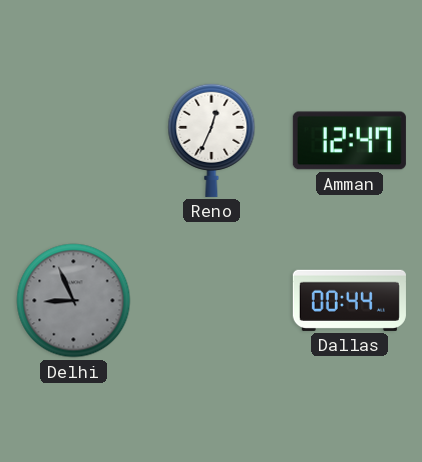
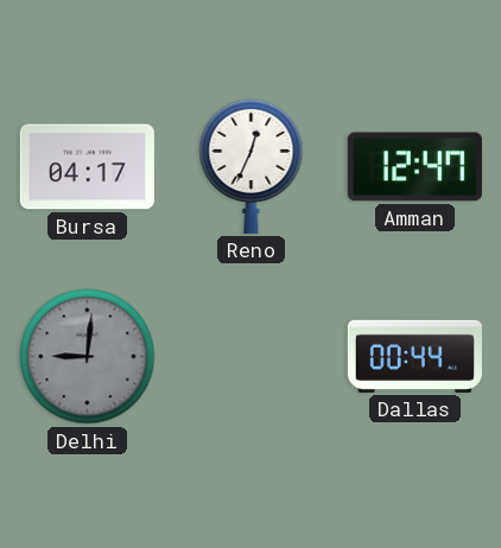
Bursa: none -> 04:17
Delhi: 8:56 -> 9:01
